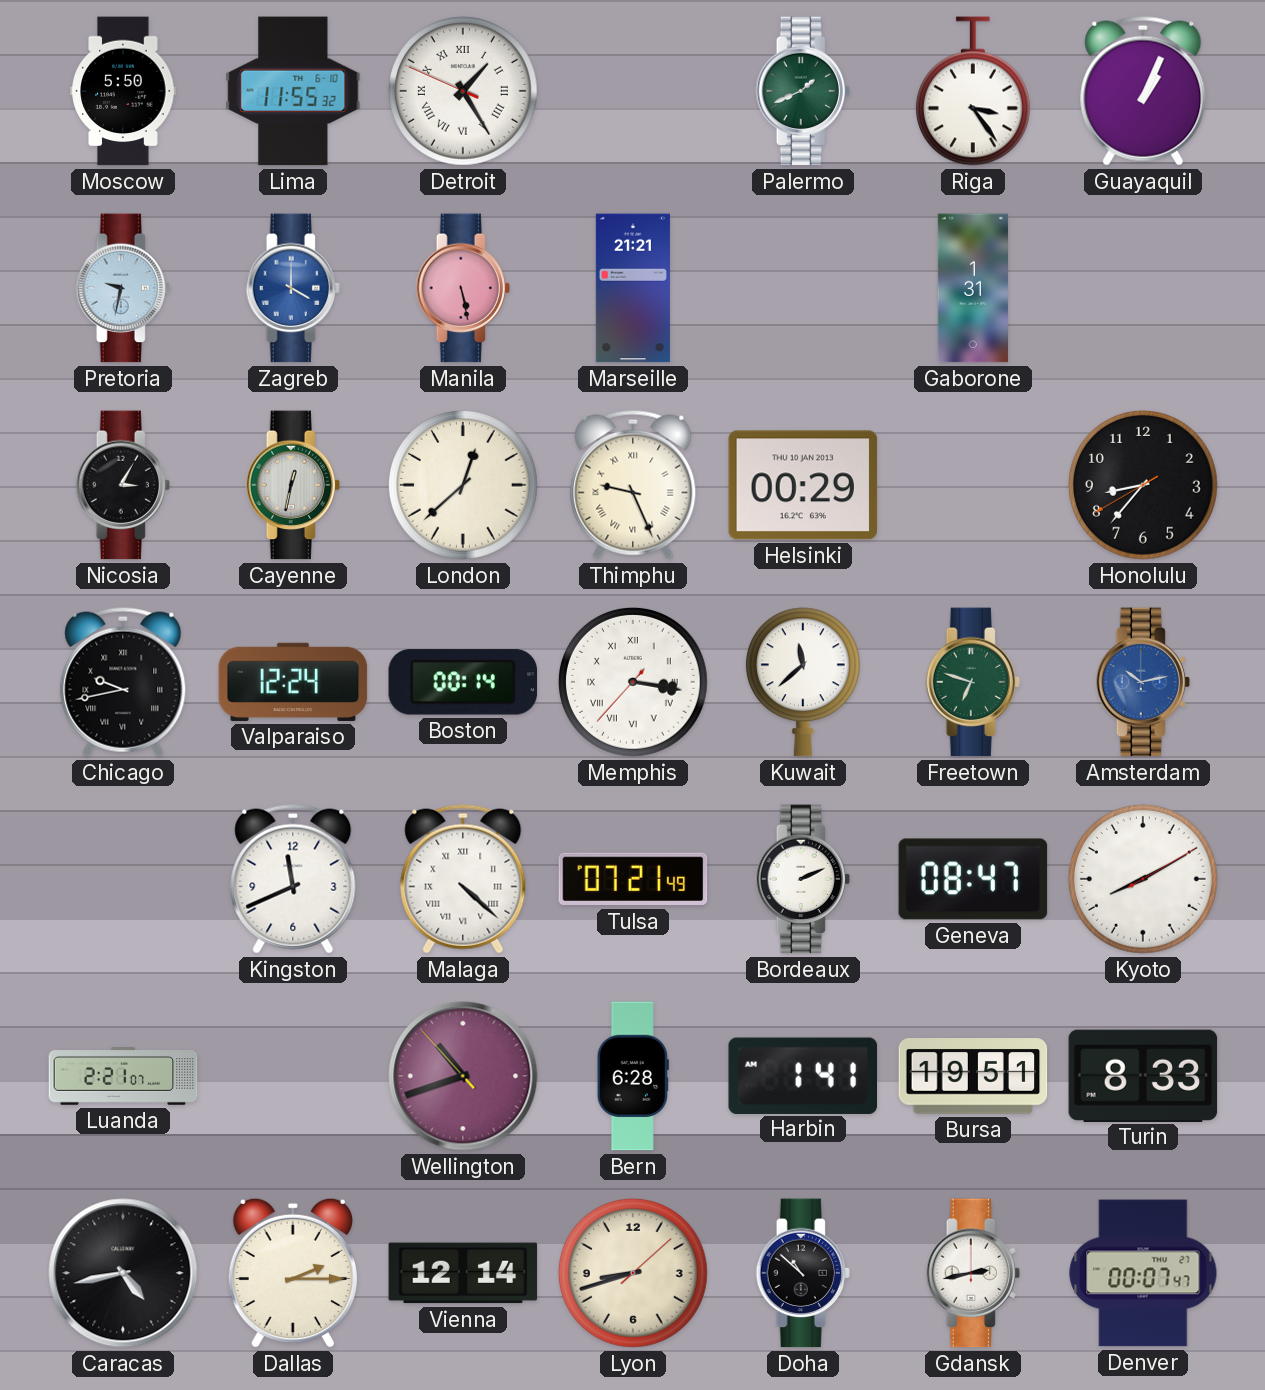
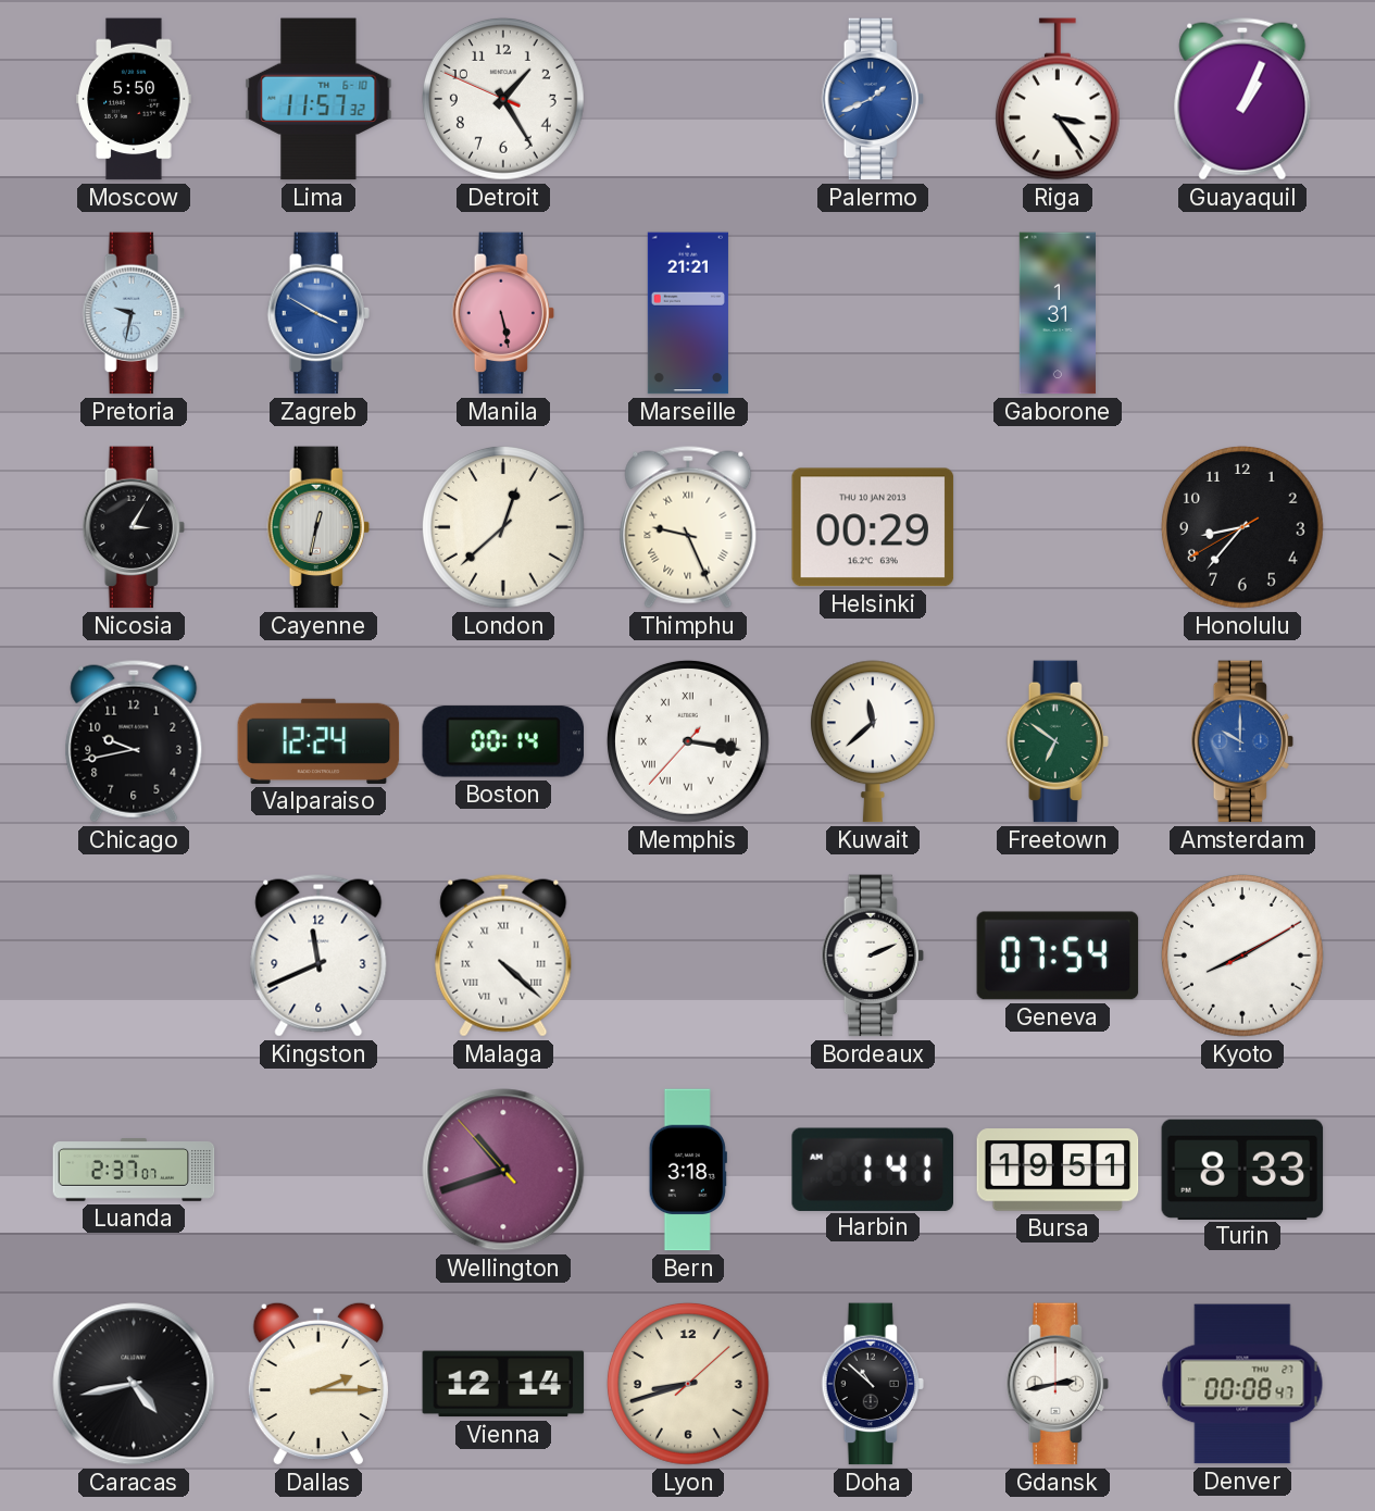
Lima: 11:55 -> 11:57
Detroit numerals: Roman -> Arabic
Palermo dial: green -> blue
Zagreb: 4:00 -> 3:50
Chicago numerals: Roman -> Arabic
Freetown: 6:48 -> 6:51
Amsterdam: 10:13 -> 10:00
Tulsa: 07:21 -> none
Geneva: 08:47 -> 07:54
Luanda: 2:21 -> 2:37
Bern: 6:28 -> 3:18
Denver: 00:07 -> 00:08
